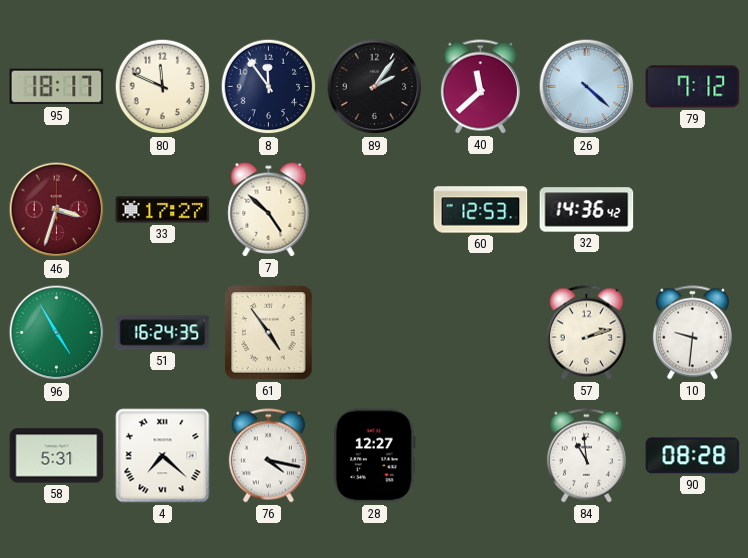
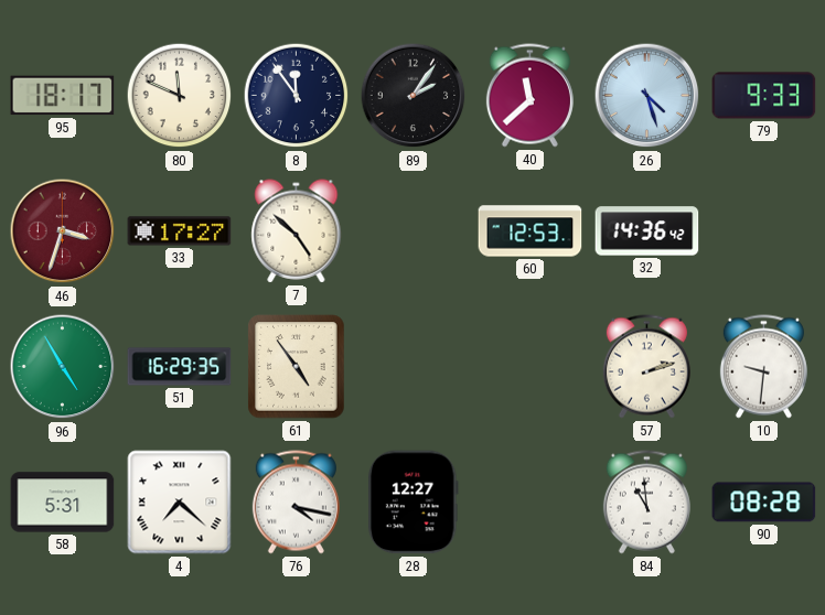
26: 4:22 -> 4:27
79: 7:12 -> 9:33
51: 16:24 -> 16:29
